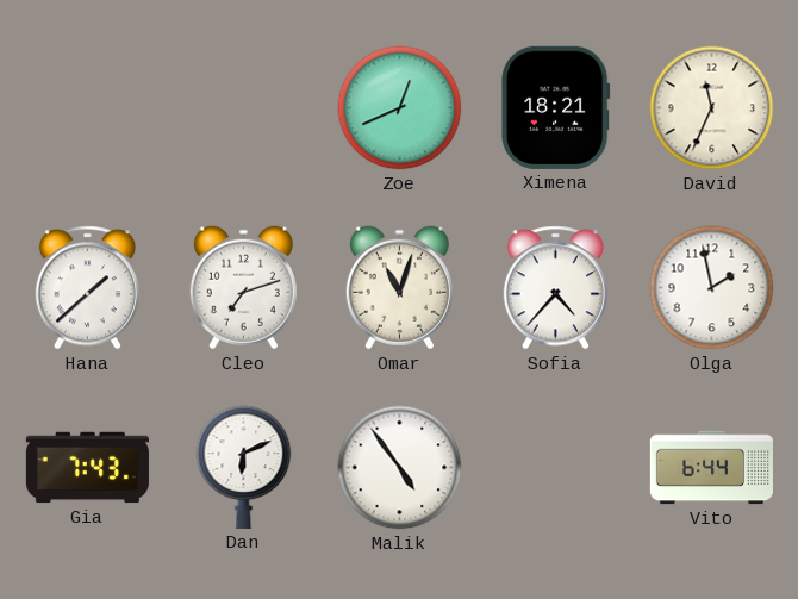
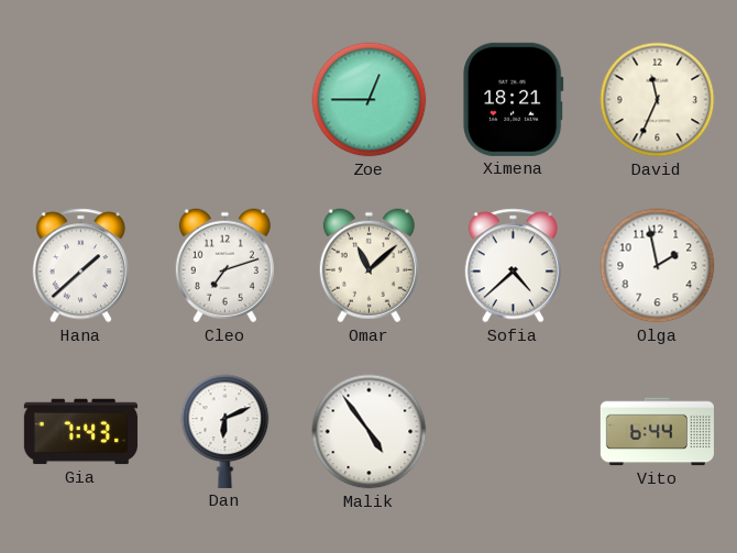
Zoe: 12:41 -> 12:45
Omar: 11:03 -> 11:08
Sofia: 4:37 -> 4:38
